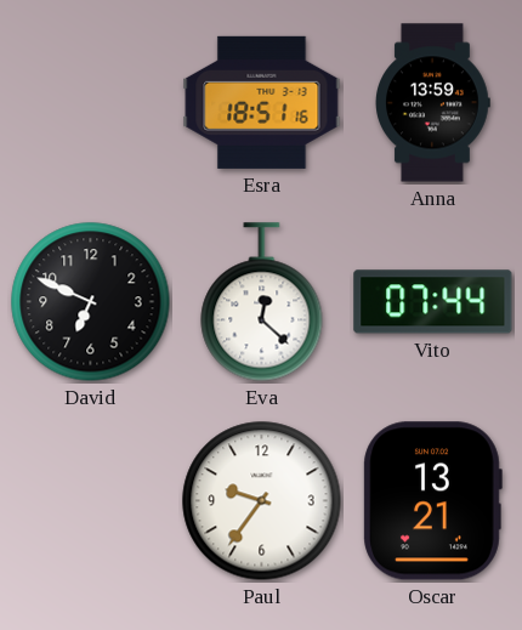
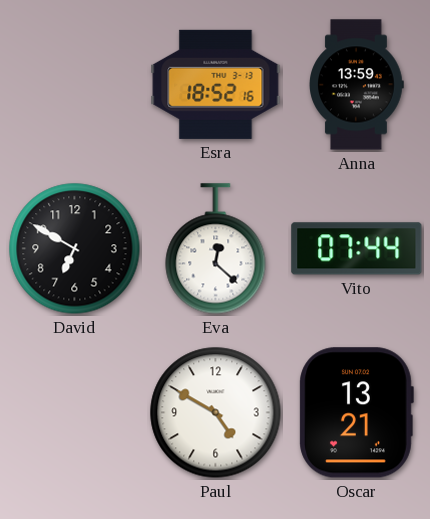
Esra: 18:51 -> 18:52
David: 6:49 -> 6:50
Paul: 9:36 -> 4:50
